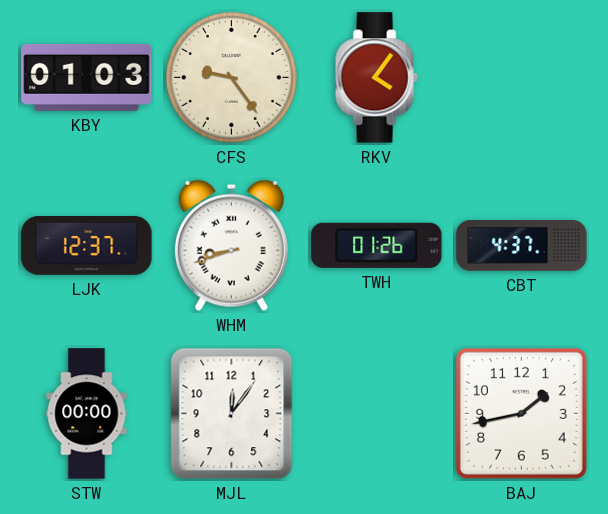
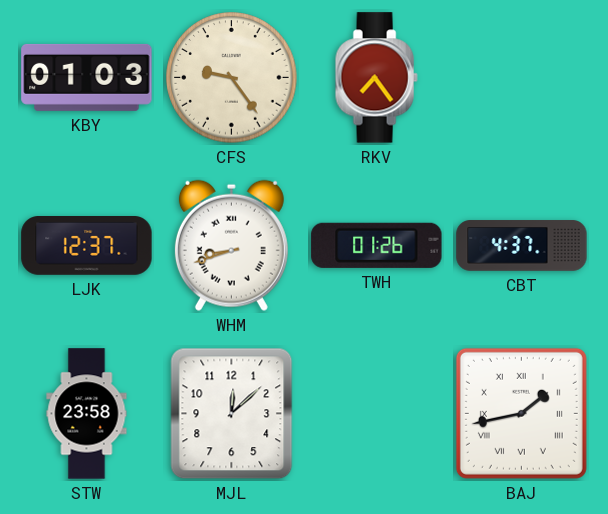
RKV: 4:06 -> 7:24
STW: 00:00 -> 23:58
MJL: 12:06 -> 12:08
BAJ numerals: Arabic -> Roman
